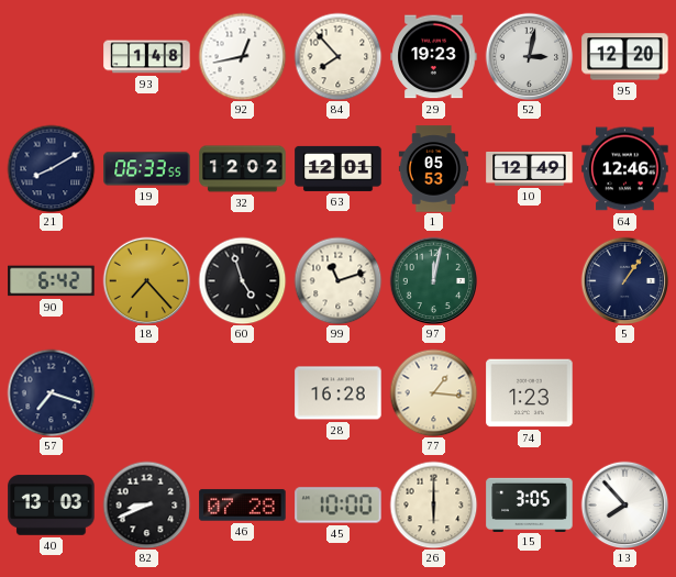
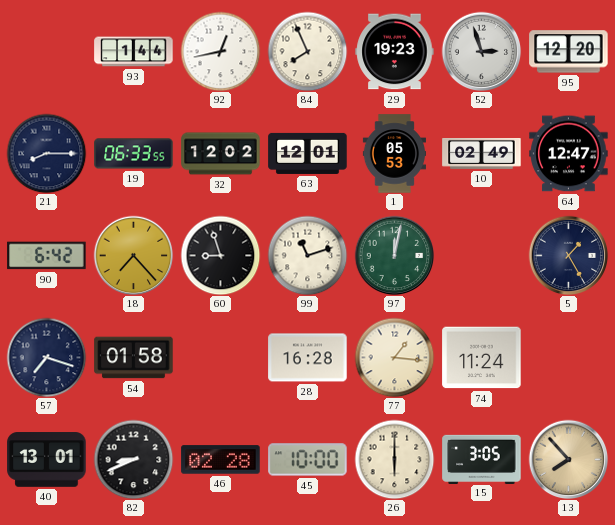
93: 1:48 -> 1:44
84: 7:53 -> 7:56
52: 3:02 -> 2:57
21: 8:10 -> 8:15
10: 12:49 -> 02:49
64: 12:46 -> 12:47
60: 4:57 -> 8:57
5: 1:06 -> 1:25
54: none -> 01:58
74: 1:23 -> 11:24
40: 13:03 -> 13:01
46: 07:28 -> 02:28
13 dial: white -> champagne
